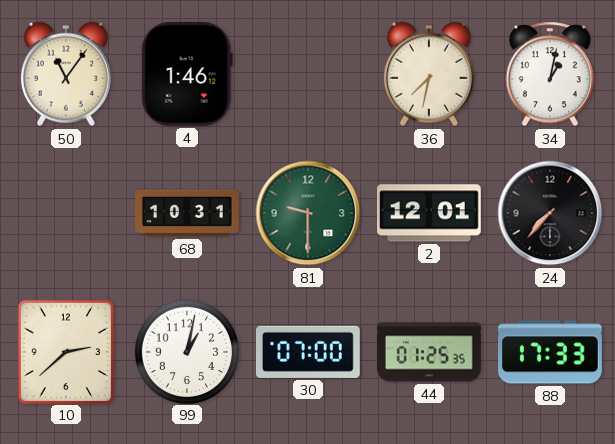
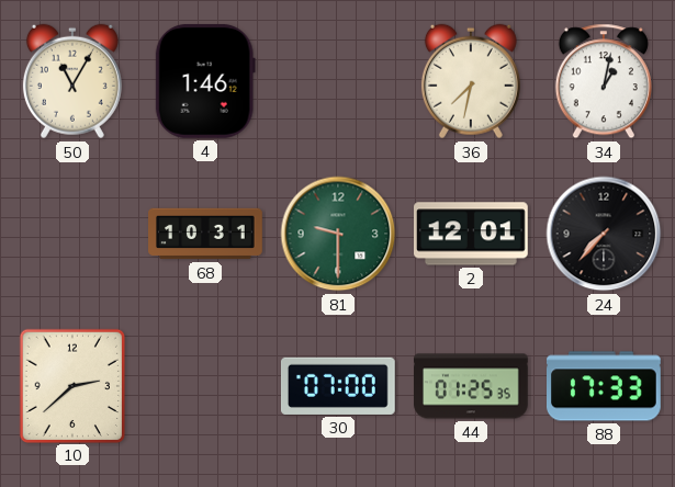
50: 11:06 -> 11:05
99: 1:02 -> none
